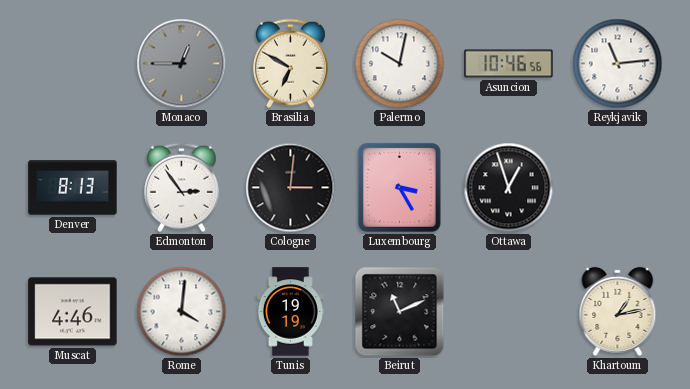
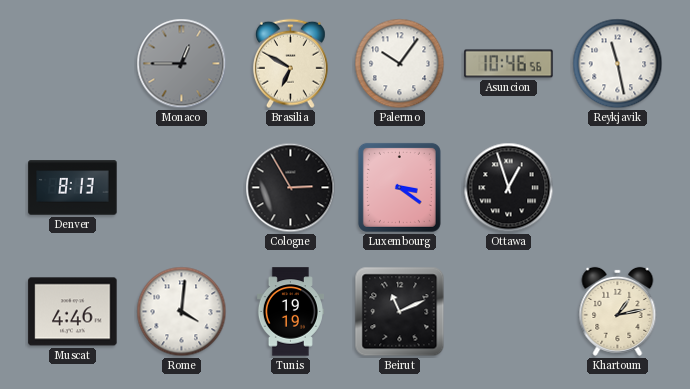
Palermo: 10:02 -> 10:06
Reykjavik: 11:14 -> 11:28
Edmonton: 2:54 -> none
Cologne: 3:01 -> 2:55
Luxembourg: 3:25 -> 3:21
